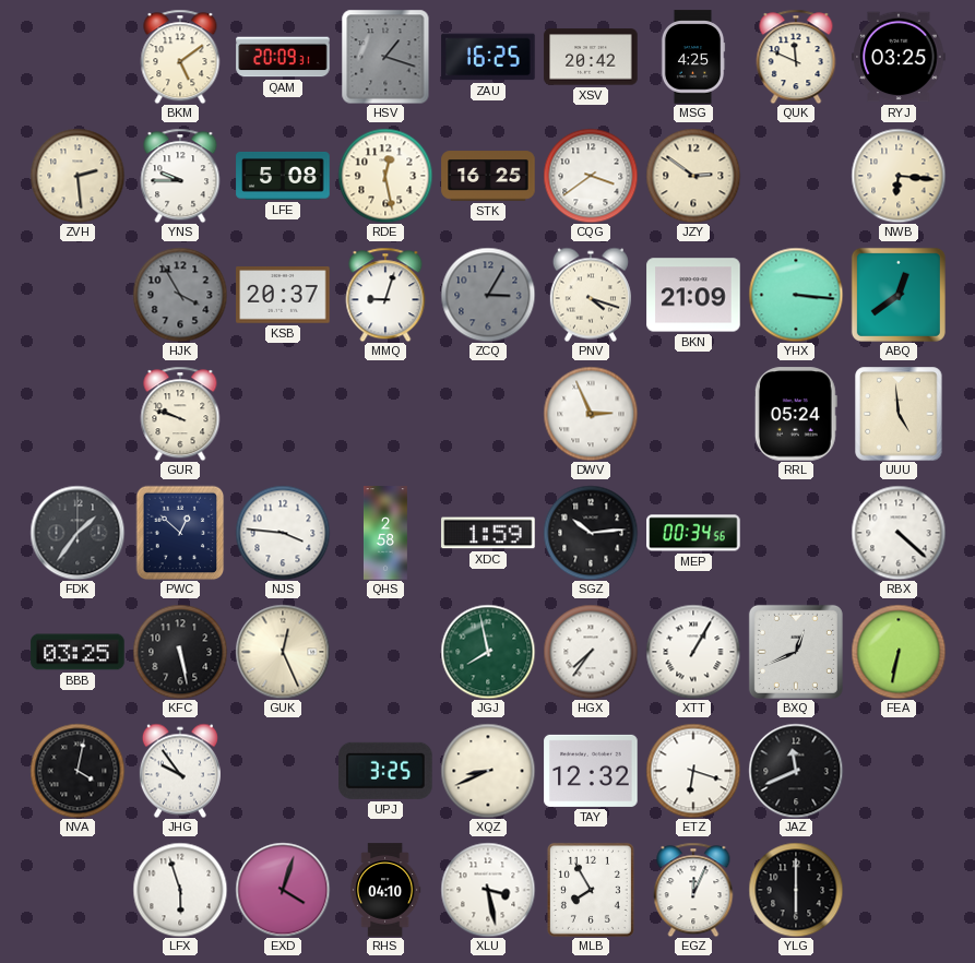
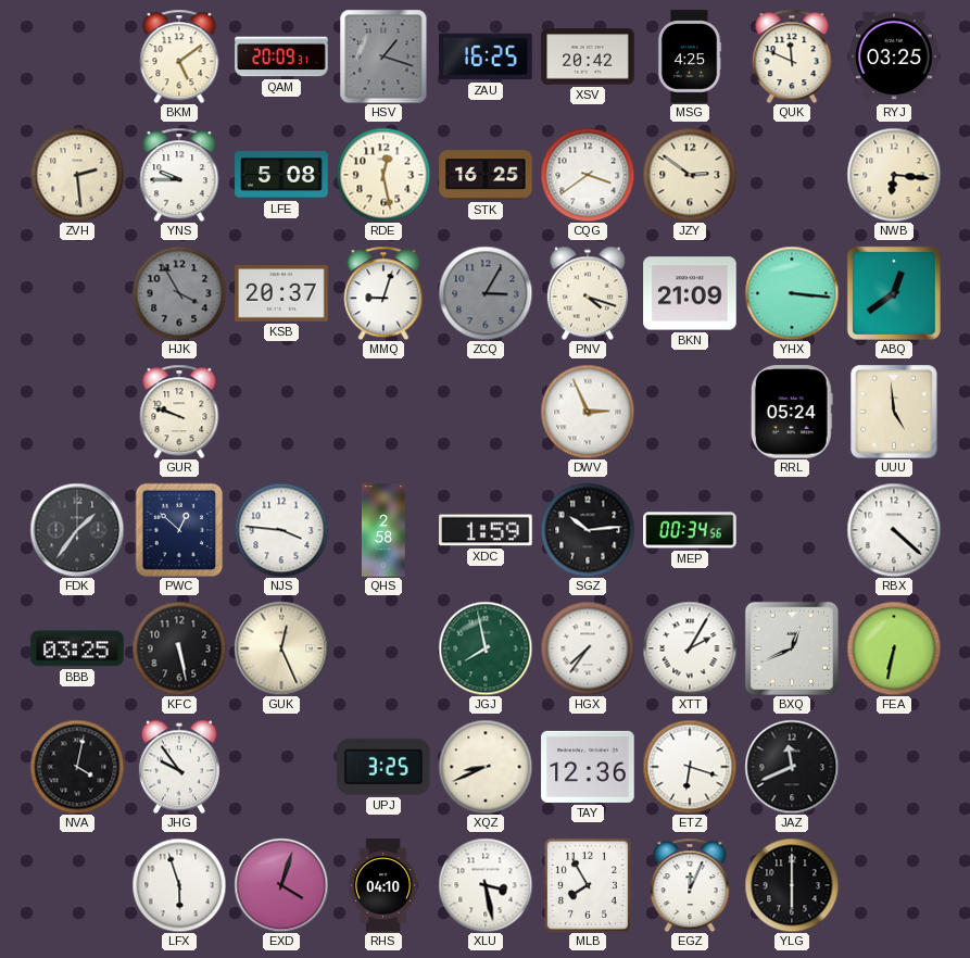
XTT: 1:05 -> 2:05
TAY: 12:32 -> 12:36
